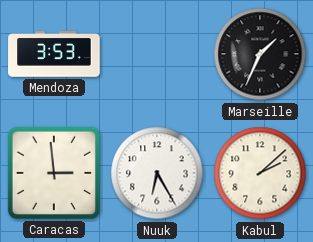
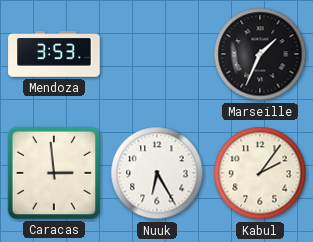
Kabul: 2:08 -> 2:06
